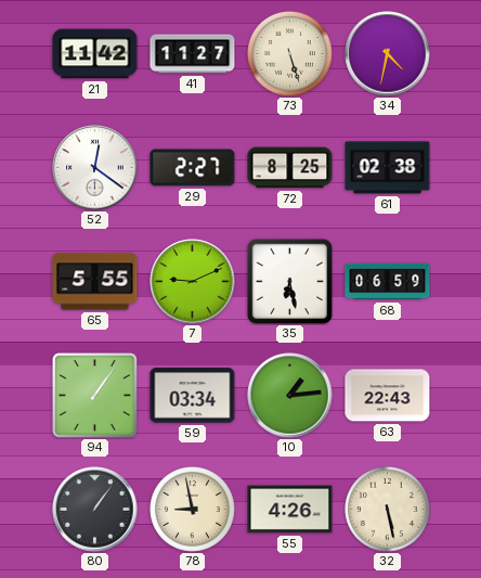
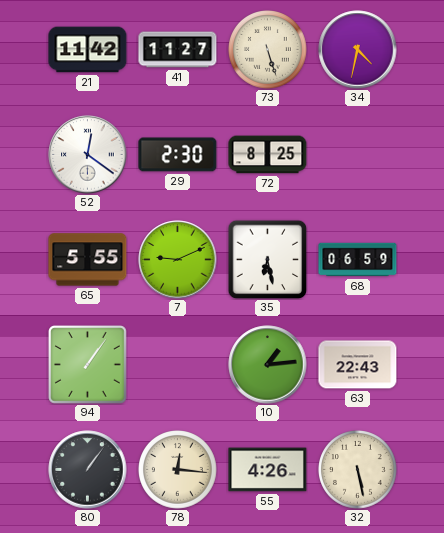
29: 2:27 -> 2:30
61: 02:38 -> none
59: 03:34 -> none
78: 8:58 -> 12:16
